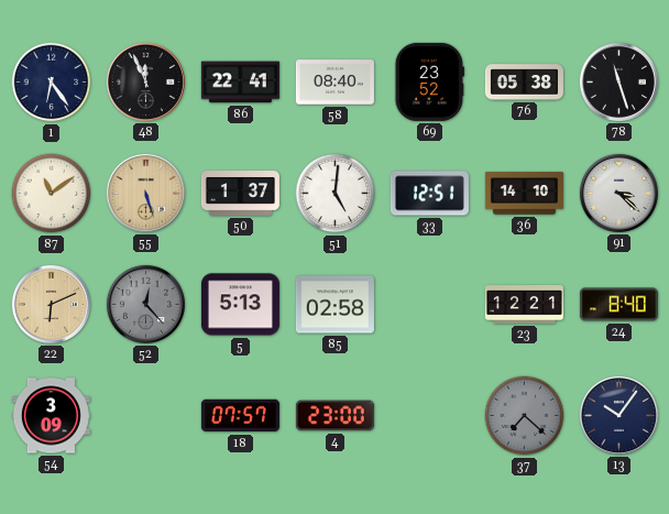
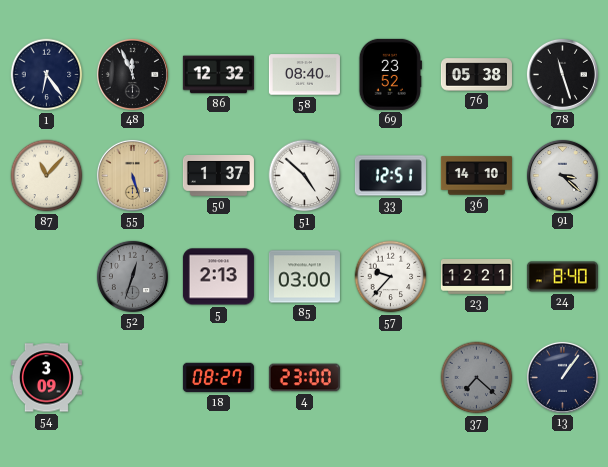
86: 22:41 -> 12:32
87: 11:09 -> 11:07
51: 5:01 -> 4:52
22: 6:11 -> none
52: 12:23 -> 12:33
5: 5:13 -> 2:13
85: 02:58 -> 03:00
57: none -> 9:37
18: 07:57 -> 08:27
13: 10:06 -> 1:06
